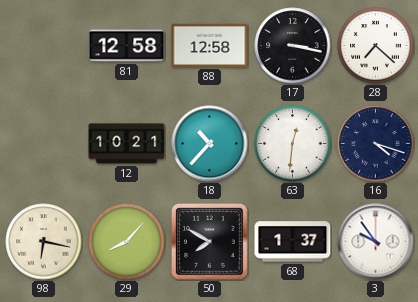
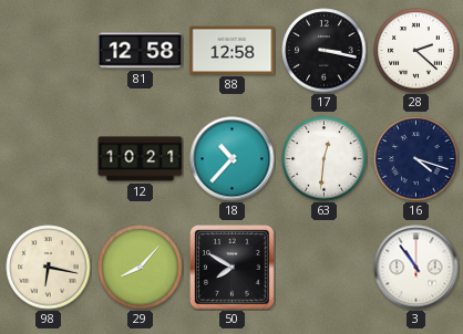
28: 7:22 -> 2:22
68: 1:37 -> none
3: 9:54 -> 10:54
